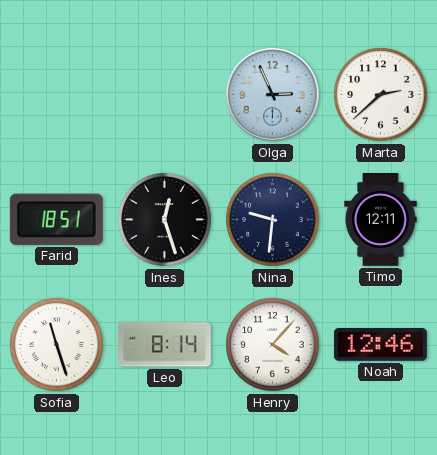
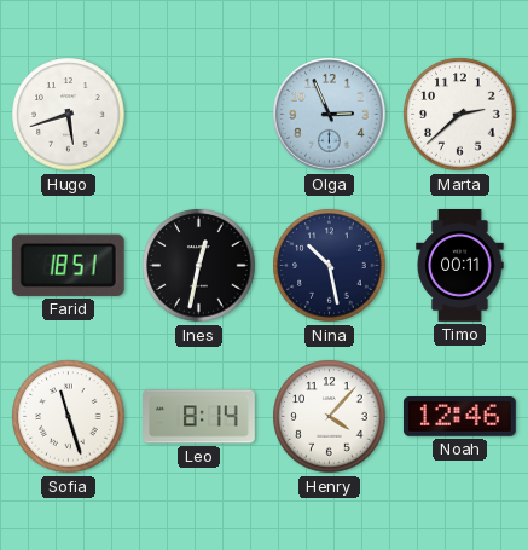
Hugo: none -> 5:42
Ines: 12:27 -> 12:32
Nina: 9:31 -> 10:28
Timo: 12:11 -> 00:11
